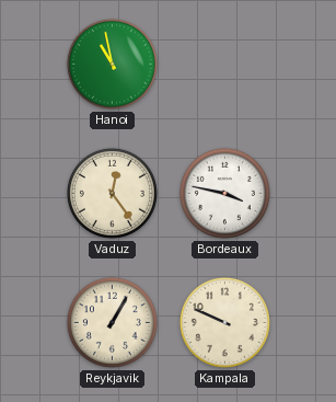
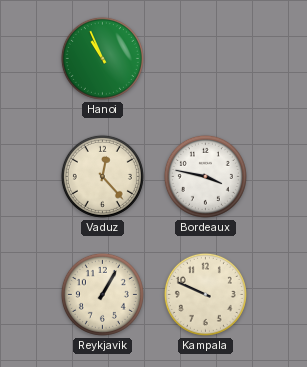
Hanoi: 10:58 -> 10:56
Vaduz: 12:24 -> 12:23
